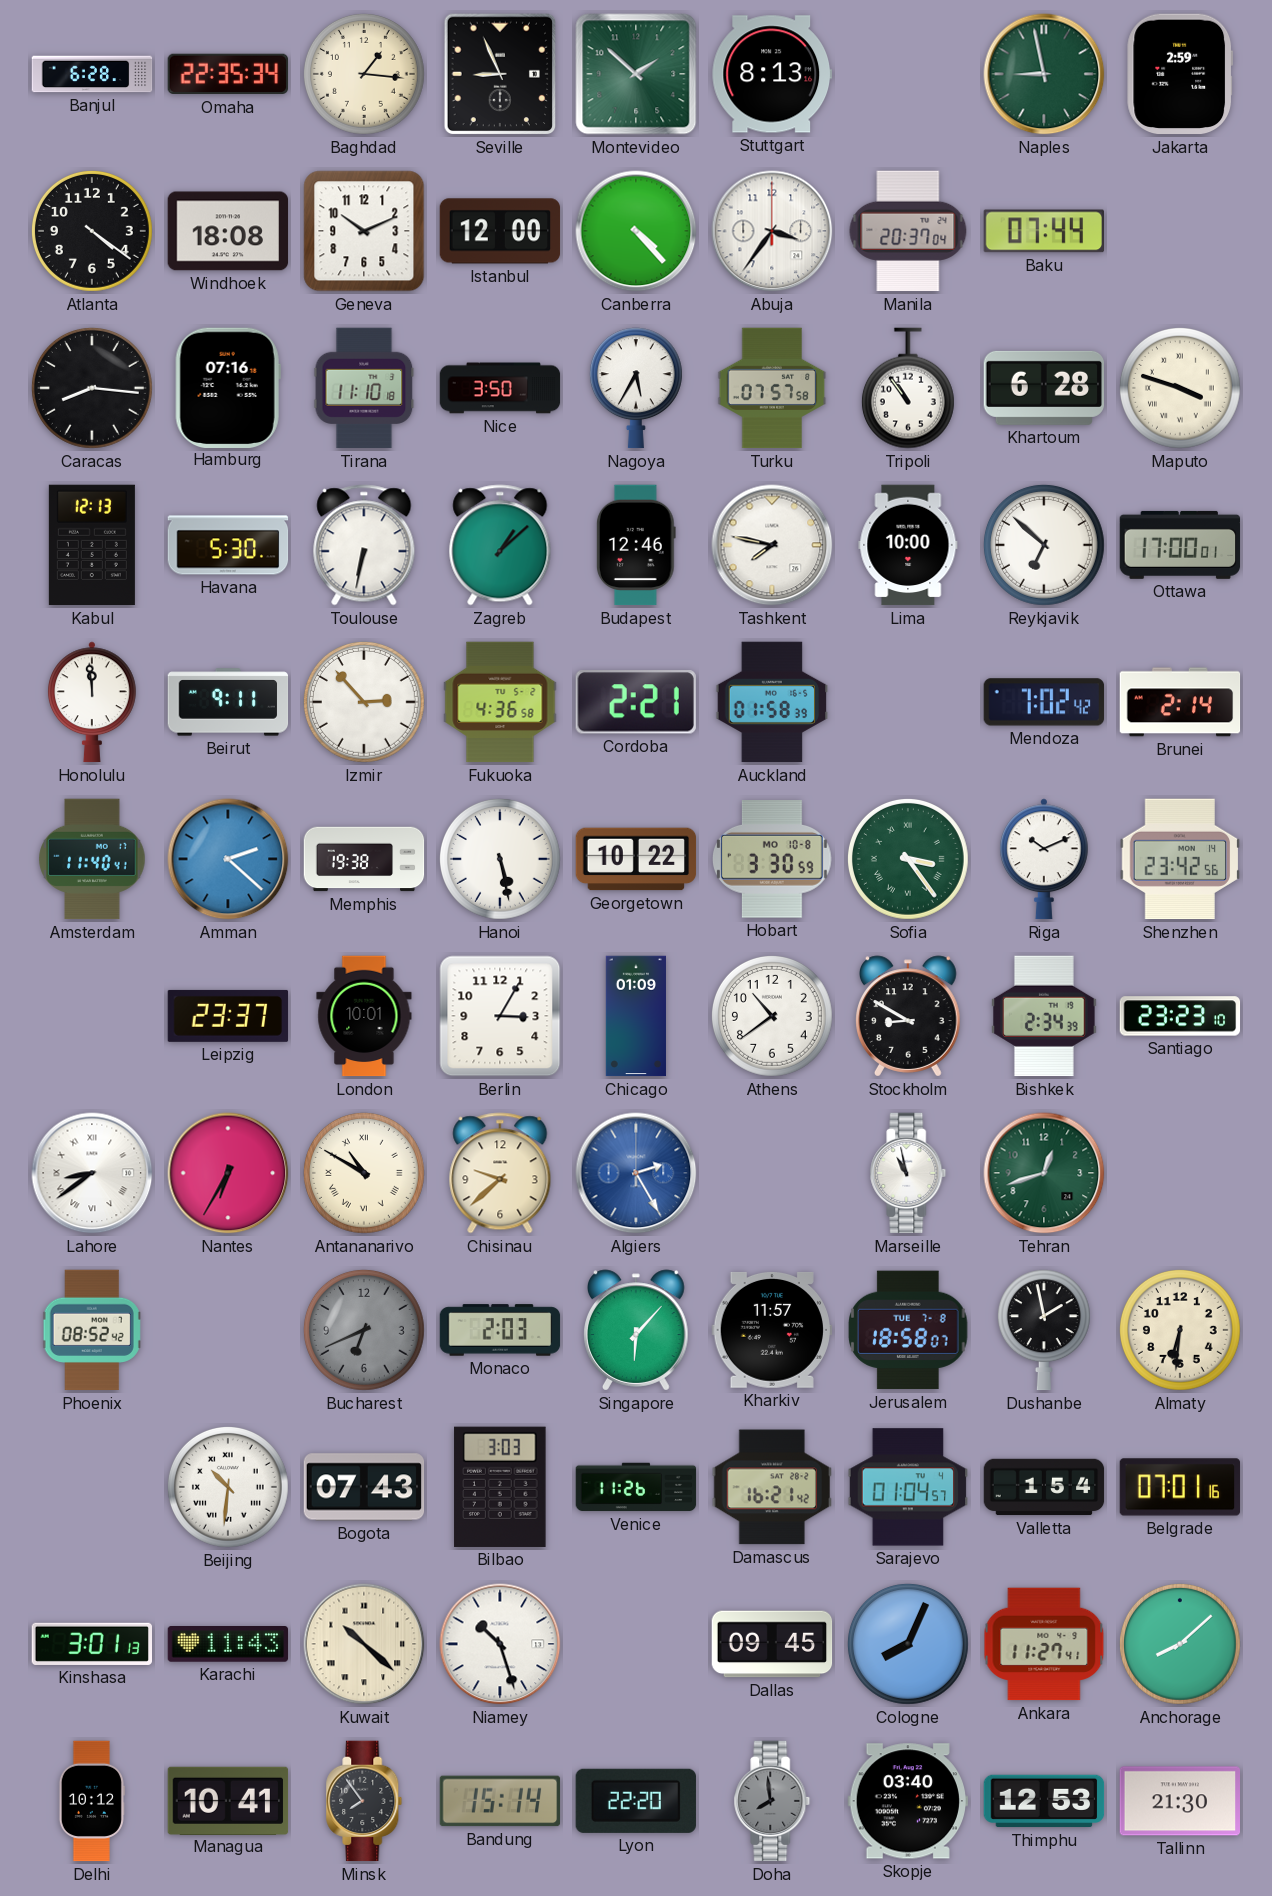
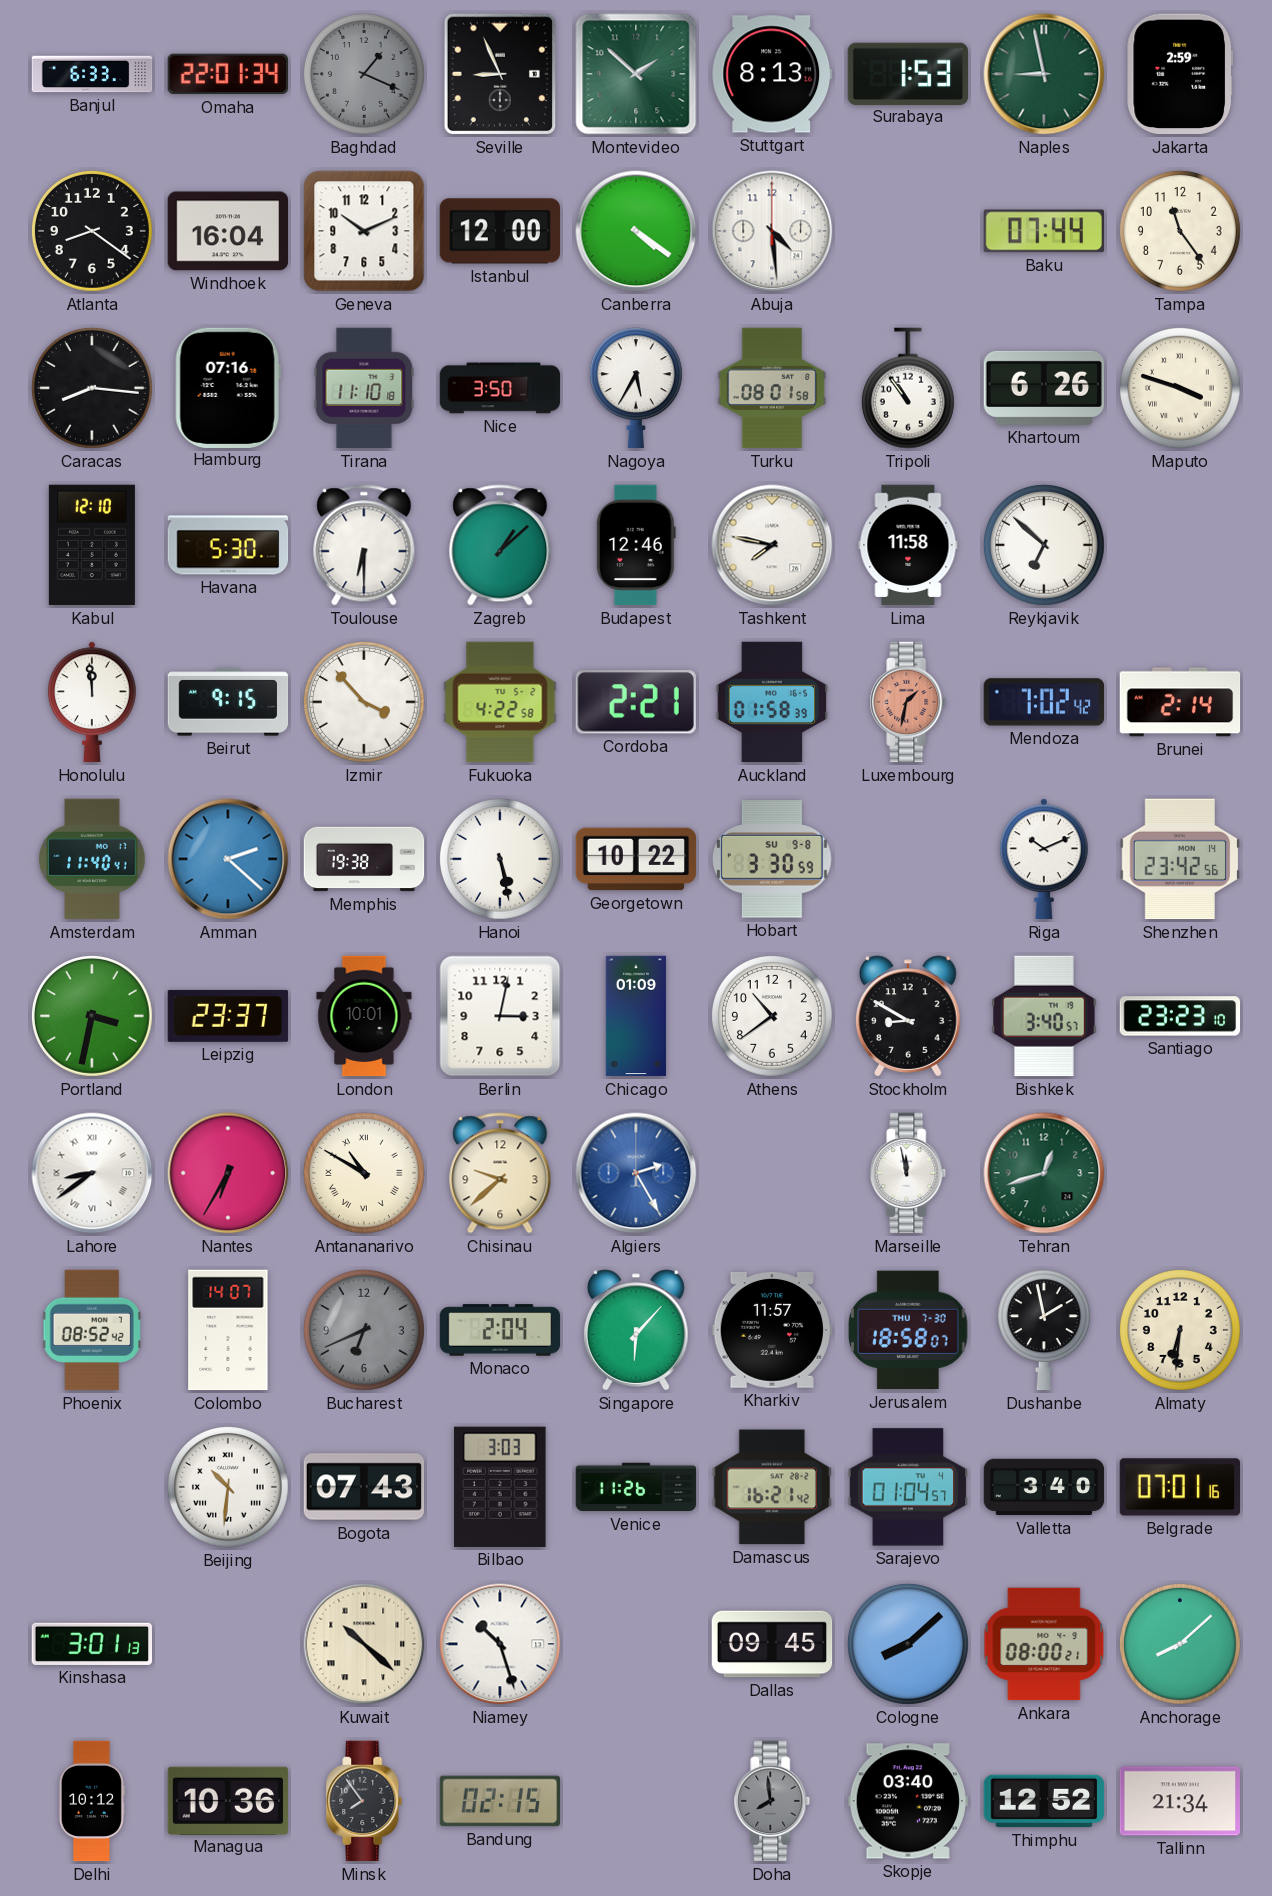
Banjul: 6:28 -> 6:33
Omaha: 22:35 -> 22:01
Baghdad: 1:16 -> 1:19
Baghdad dial: cream -> grey
Surabaya: none -> 1:53
Atlanta: 4:21 -> 8:21
Windhoek: 18:08 -> 16:04
Canberra: 4:23 -> 4:21
Abuja: 3:36 -> 4:29
Manila: 20:37 -> none
Tampa: none -> 11:24
Turku: 07:57 -> 08:01
Khartoum: 6:28 -> 6:26
Kabul: 12:13 -> 12:10
Toulouse: 6:32 -> 6:30
Lima: 10:00 -> 11:58
Ottawa: 17:00 -> none
Beirut: 9:11 -> 9:15
Izmir: 2:53 -> 3:53
Fukuoka: 4:36 -> 4:22
Luxembourg: none -> 1:32
Hobart date: MO 10-8 -> SU 9-8
Sofia: 3:24 -> none
Portland: none -> 3:32
Berlin: 3:05 -> 3:02
Bishkek: 2:34 -> 3:40
Marseille: 10:58 -> 11:58
Colombo: none -> 14:07
Monaco: 2:03 -> 2:04
Jerusalem date: TUE 7-8 -> THU 7-30
Valletta: 1:54 -> 3:40
Karachi: 11:43 -> none
Cologne: 8:04 -> 8:08
Ankara: 11:27 -> 08:00
Managua: 10:41 -> 10:36
Bandung: 15:14 -> 02:15
Lyon: 22:20 -> none
Thimphu: 12:53 -> 12:52
Tallinn: 21:30 -> 21:34
